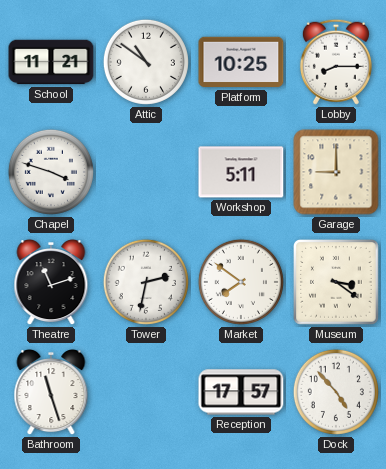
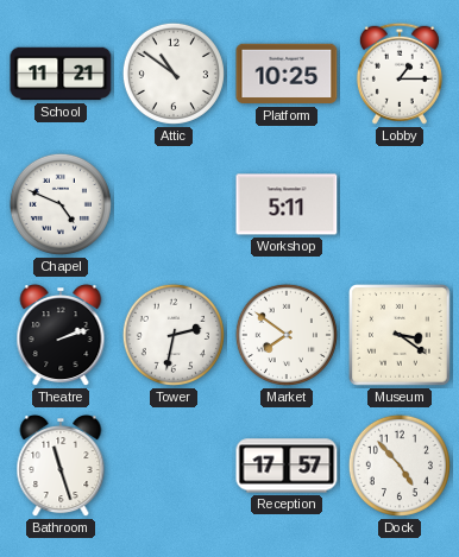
Lobby: 8:15 -> 1:15
Chapel: 3:48 -> 4:49
Garage: 9:00 -> none
Theatre: 11:12 -> 2:12
